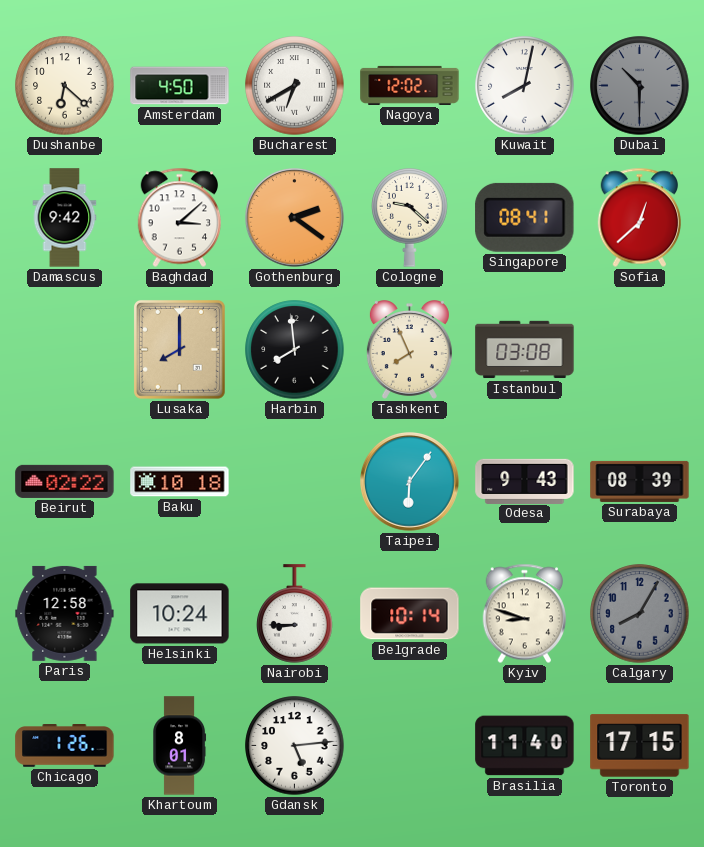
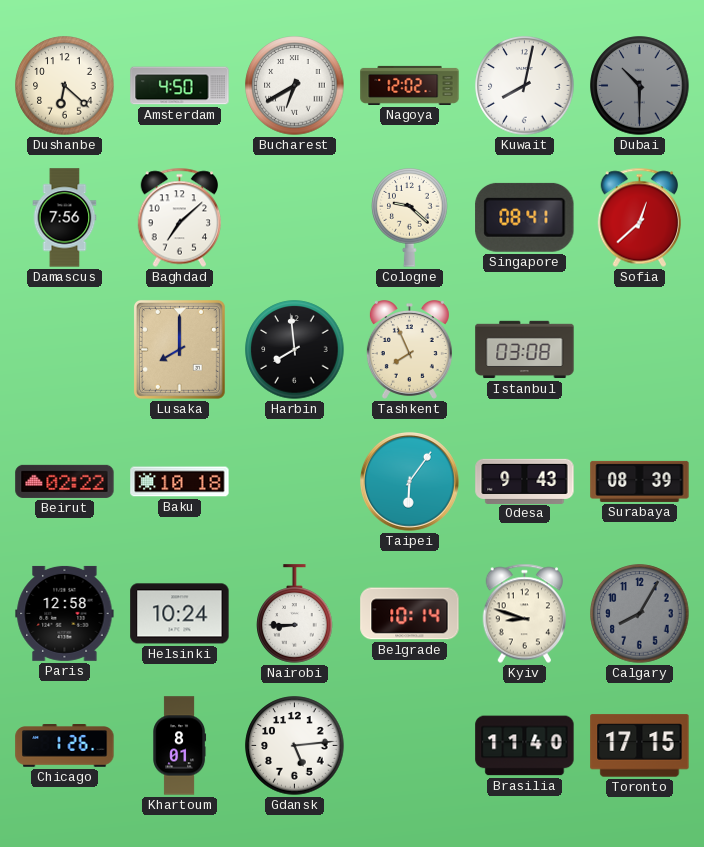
Damascus: 9:42 -> 7:56
Baghdad: 3:08 -> 7:08
Gothenburg: 2:21 -> none
